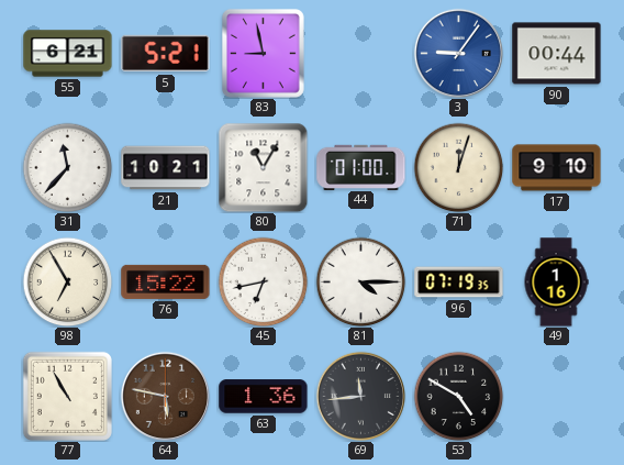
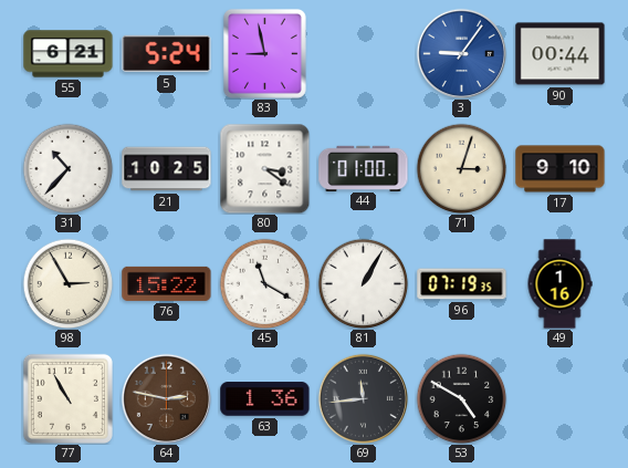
5: 5:21 -> 5:24
31: 11:37 -> 10:37
21: 10:21 -> 10:25
80: 11:05 -> 3:21
71: 12:03 -> 3:03
98: 6:55 -> 2:55
45: 6:43 -> 11:20
81: 4:15 -> 1:05
64: 5:47 -> 2:47
